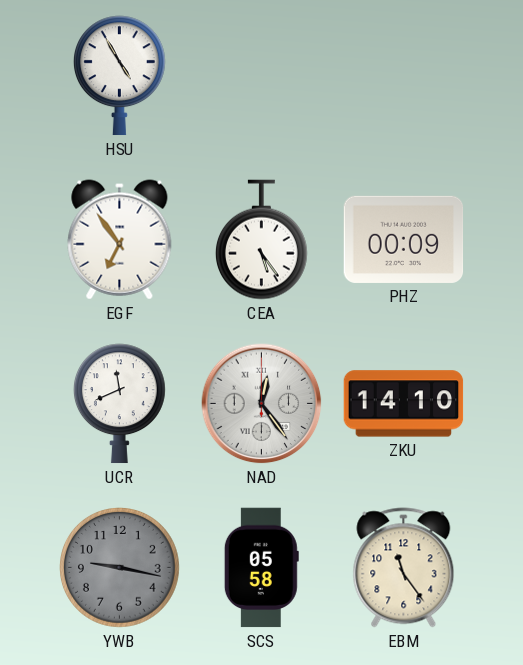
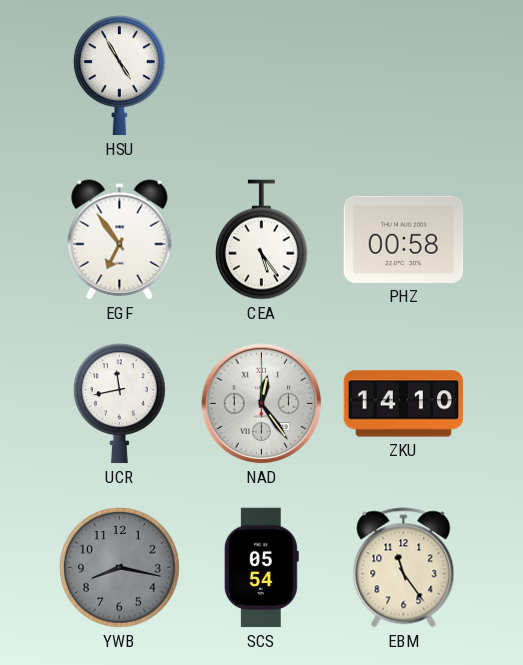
PHZ: 00:09 -> 00:58
UCR: 11:41 -> 11:43
YWB: 9:17 -> 8:17
SCS: 05:58 -> 05:54
